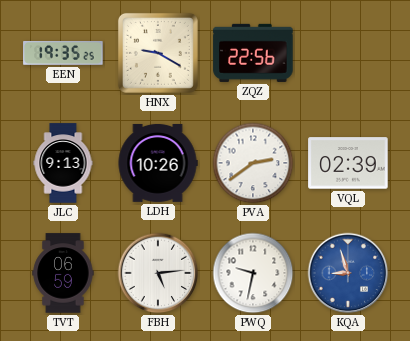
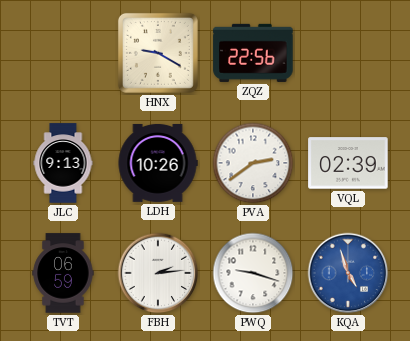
EEN: 19:35 -> none
FBH: 5:14 -> 2:14
PWQ: 9:32 -> 9:18
KQA: 8:57 -> 4:57
